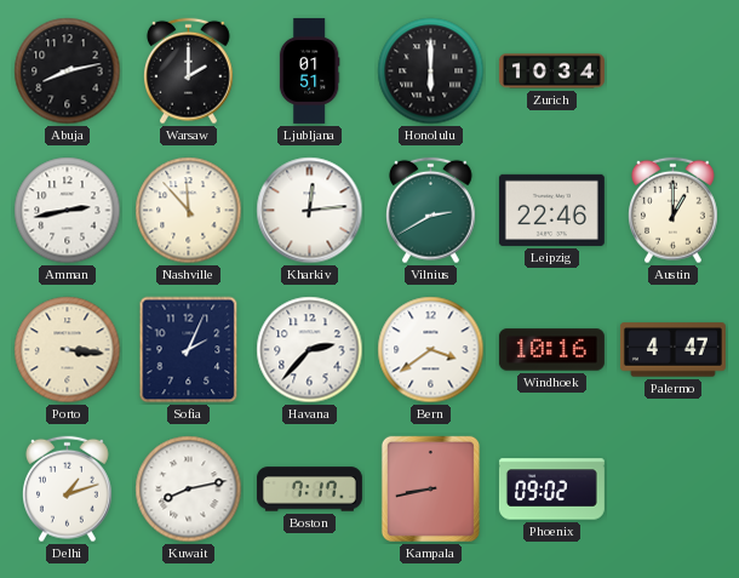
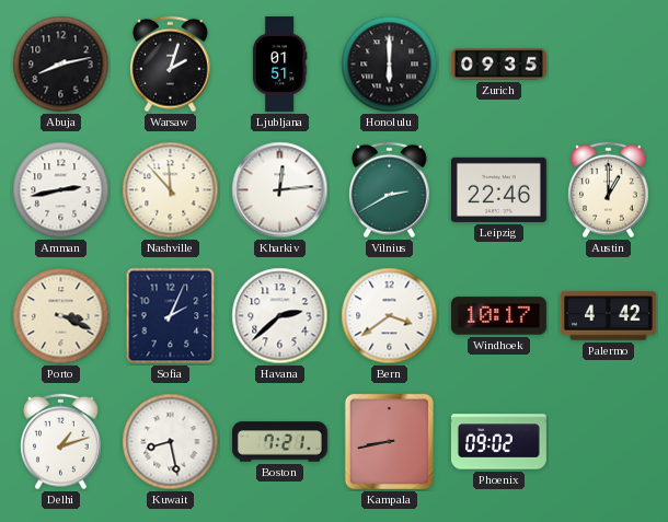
Warsaw: 2:00 -> 2:03
Zurich: 10:34 -> 09:35
Porto: 3:16 -> 3:19
Havana: 2:37 -> 2:38
Windhoek: 10:16 -> 10:17
Palermo: 4:47 -> 4:42
Kuwait: 8:13 -> 8:28
Boston: 7:17 -> 7:21
